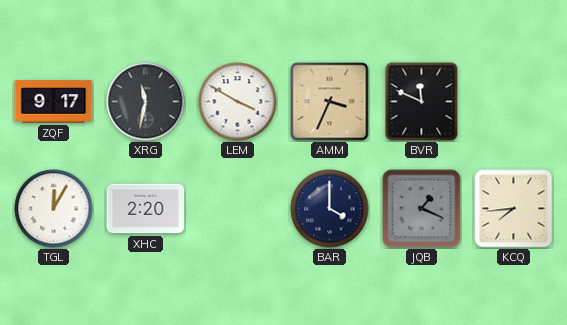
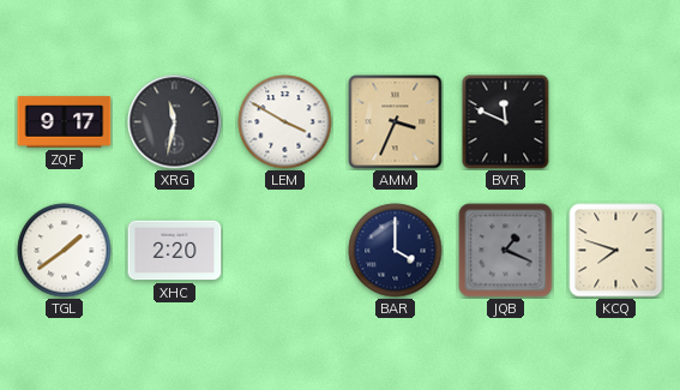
TGL: 12:05 -> 1:39
KCQ: 7:44 -> 7:48
